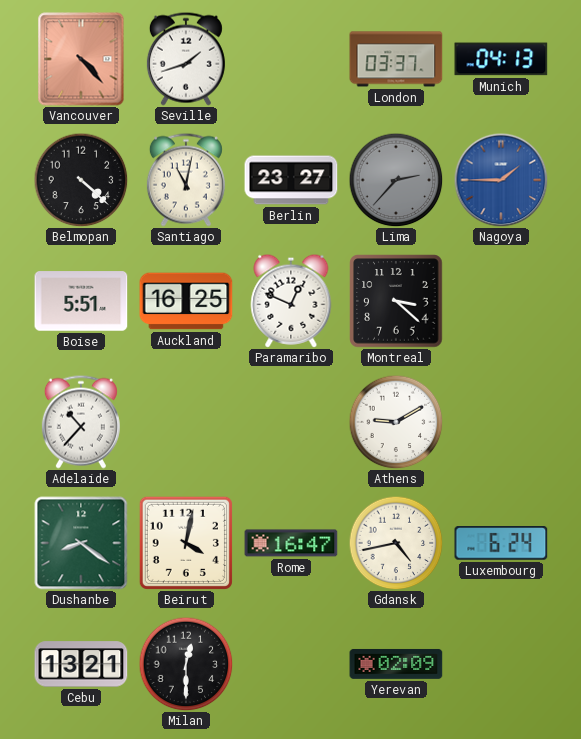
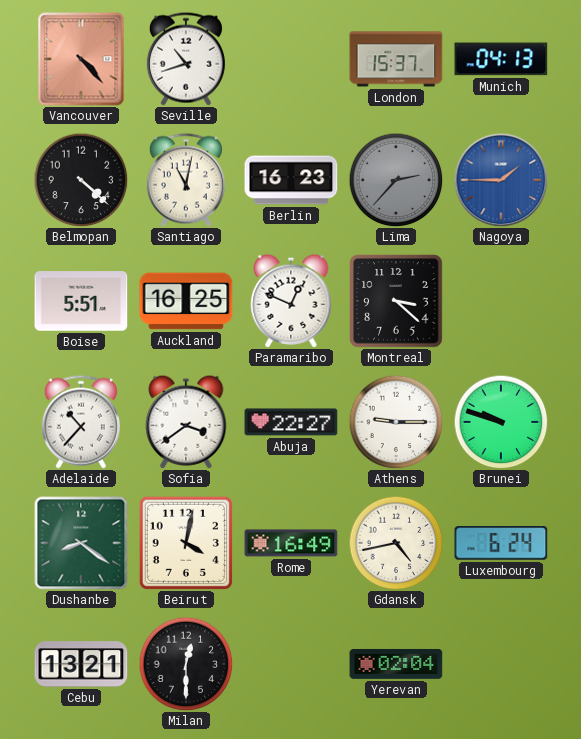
Seville: 1:42 -> 10:42
London: 03:37 -> 15:37
Berlin: 23:27 -> 16:23
Sofia: none -> 3:39
Abuja: none -> 22:27
Athens: 9:10 -> 9:15
Brunei: none -> 9:48
Rome: 16:47 -> 16:49
Yerevan: 02:09 -> 02:04
